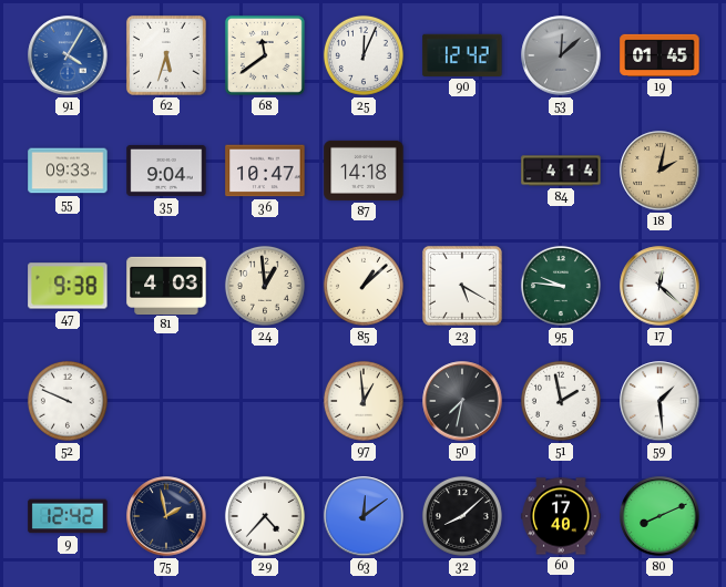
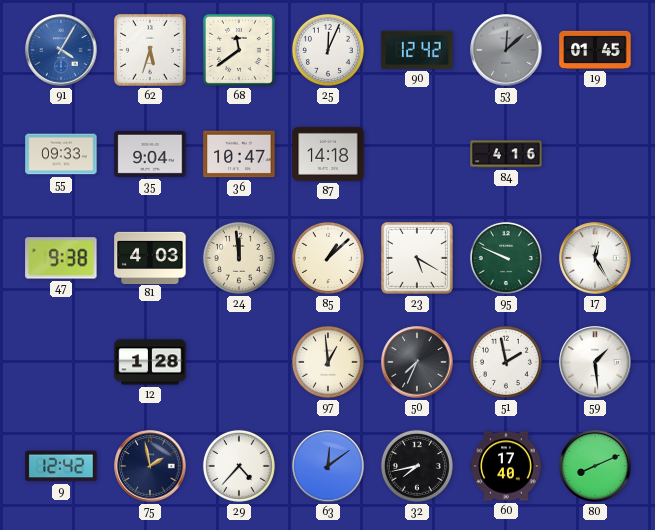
84: 4:14 -> 4:16
18: 2:02 -> none
24: 12:59 -> 11:59
95: 9:46 -> 9:49
17: 12:22 -> 12:25
52: 9:49 -> none
12: none -> 1:28
50: 7:32 -> 7:34
32: 8:08 -> 7:43
